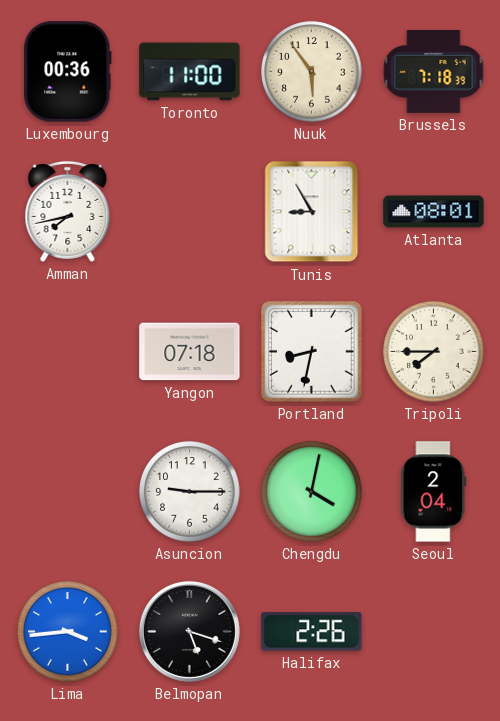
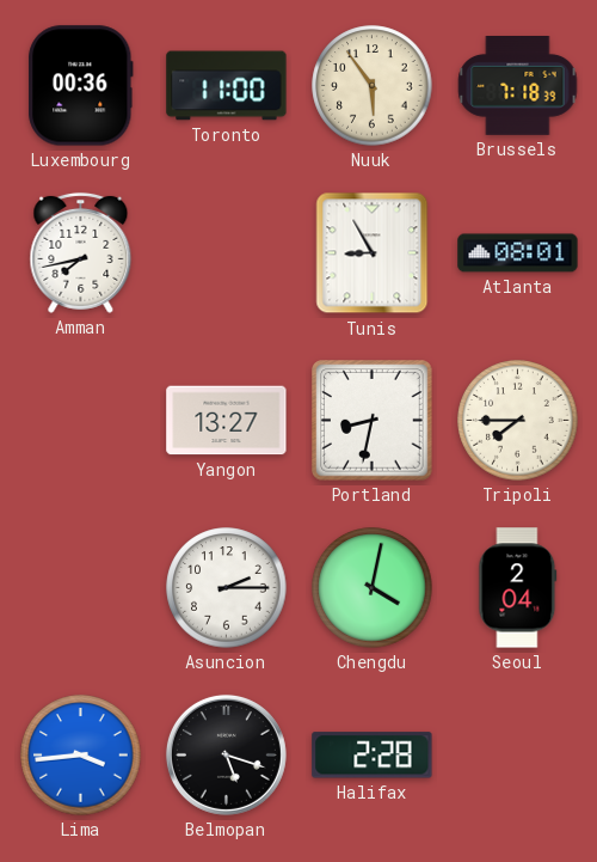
Yangon: 07:18 -> 13:27
Asuncion: 9:15 -> 2:15
Halifax: 2:26 -> 2:28
